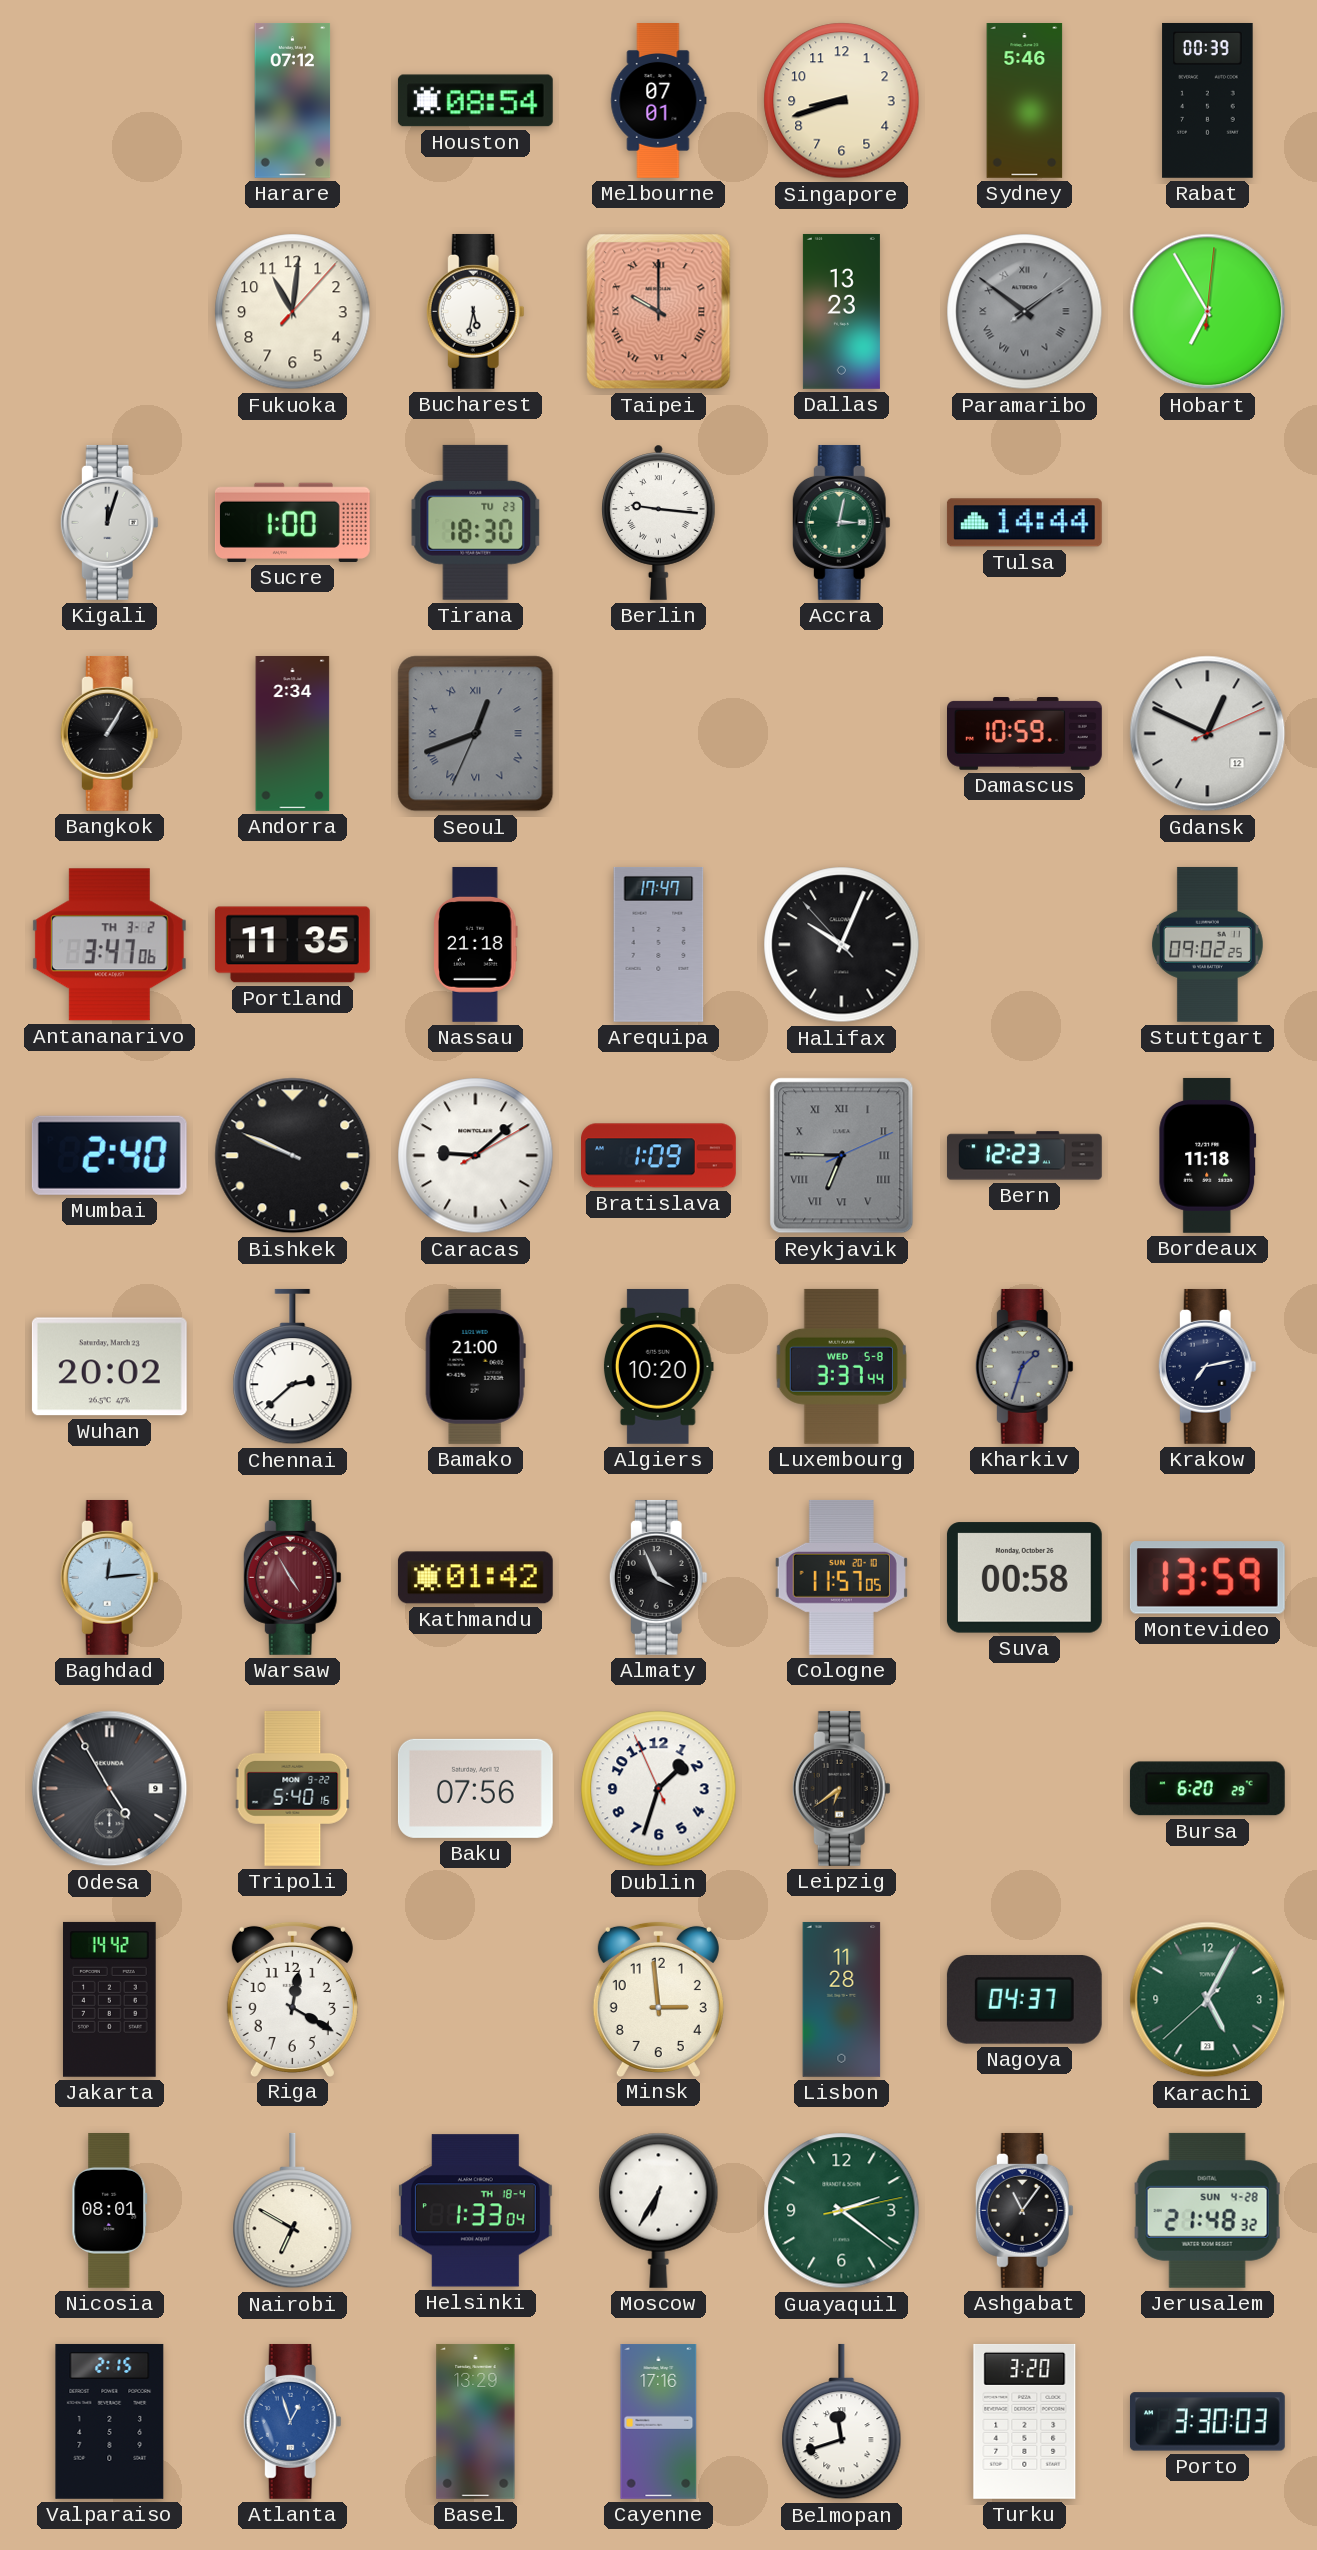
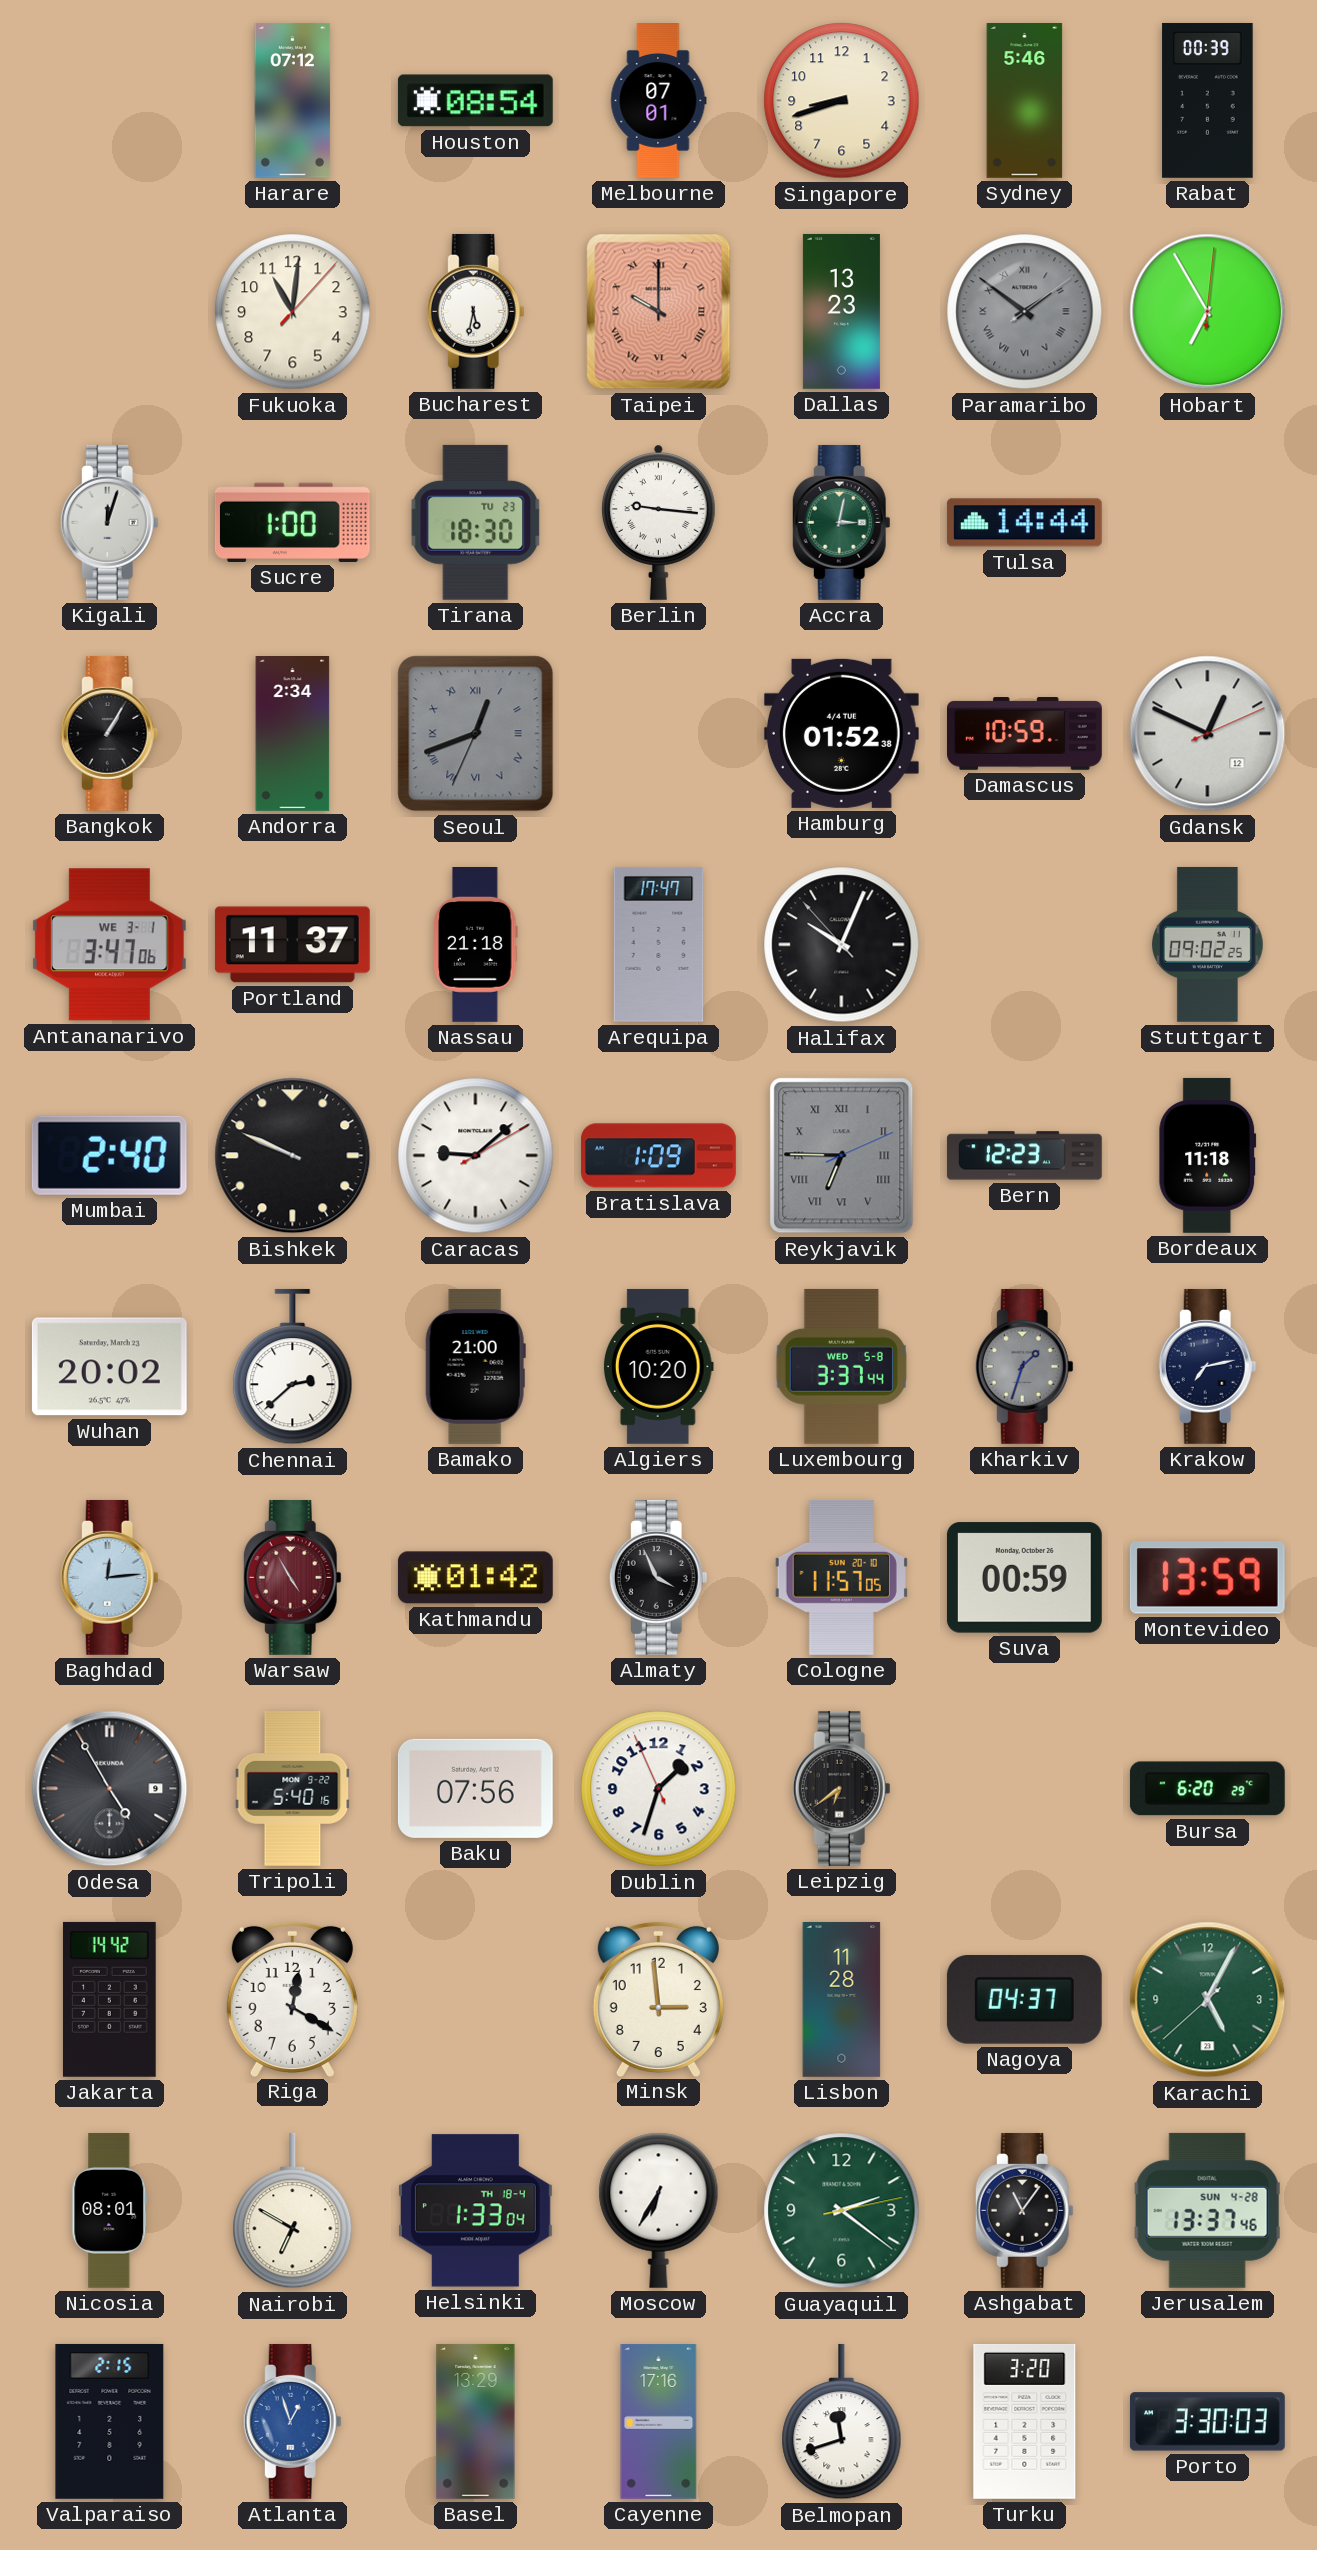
Hamburg: none -> 01:52
Antananarivo date: TH 3-2 -> WE 3-1
Portland: 11:35 -> 11:37
Suva: 00:58 -> 00:59
Jerusalem: 21:48 -> 13:37
